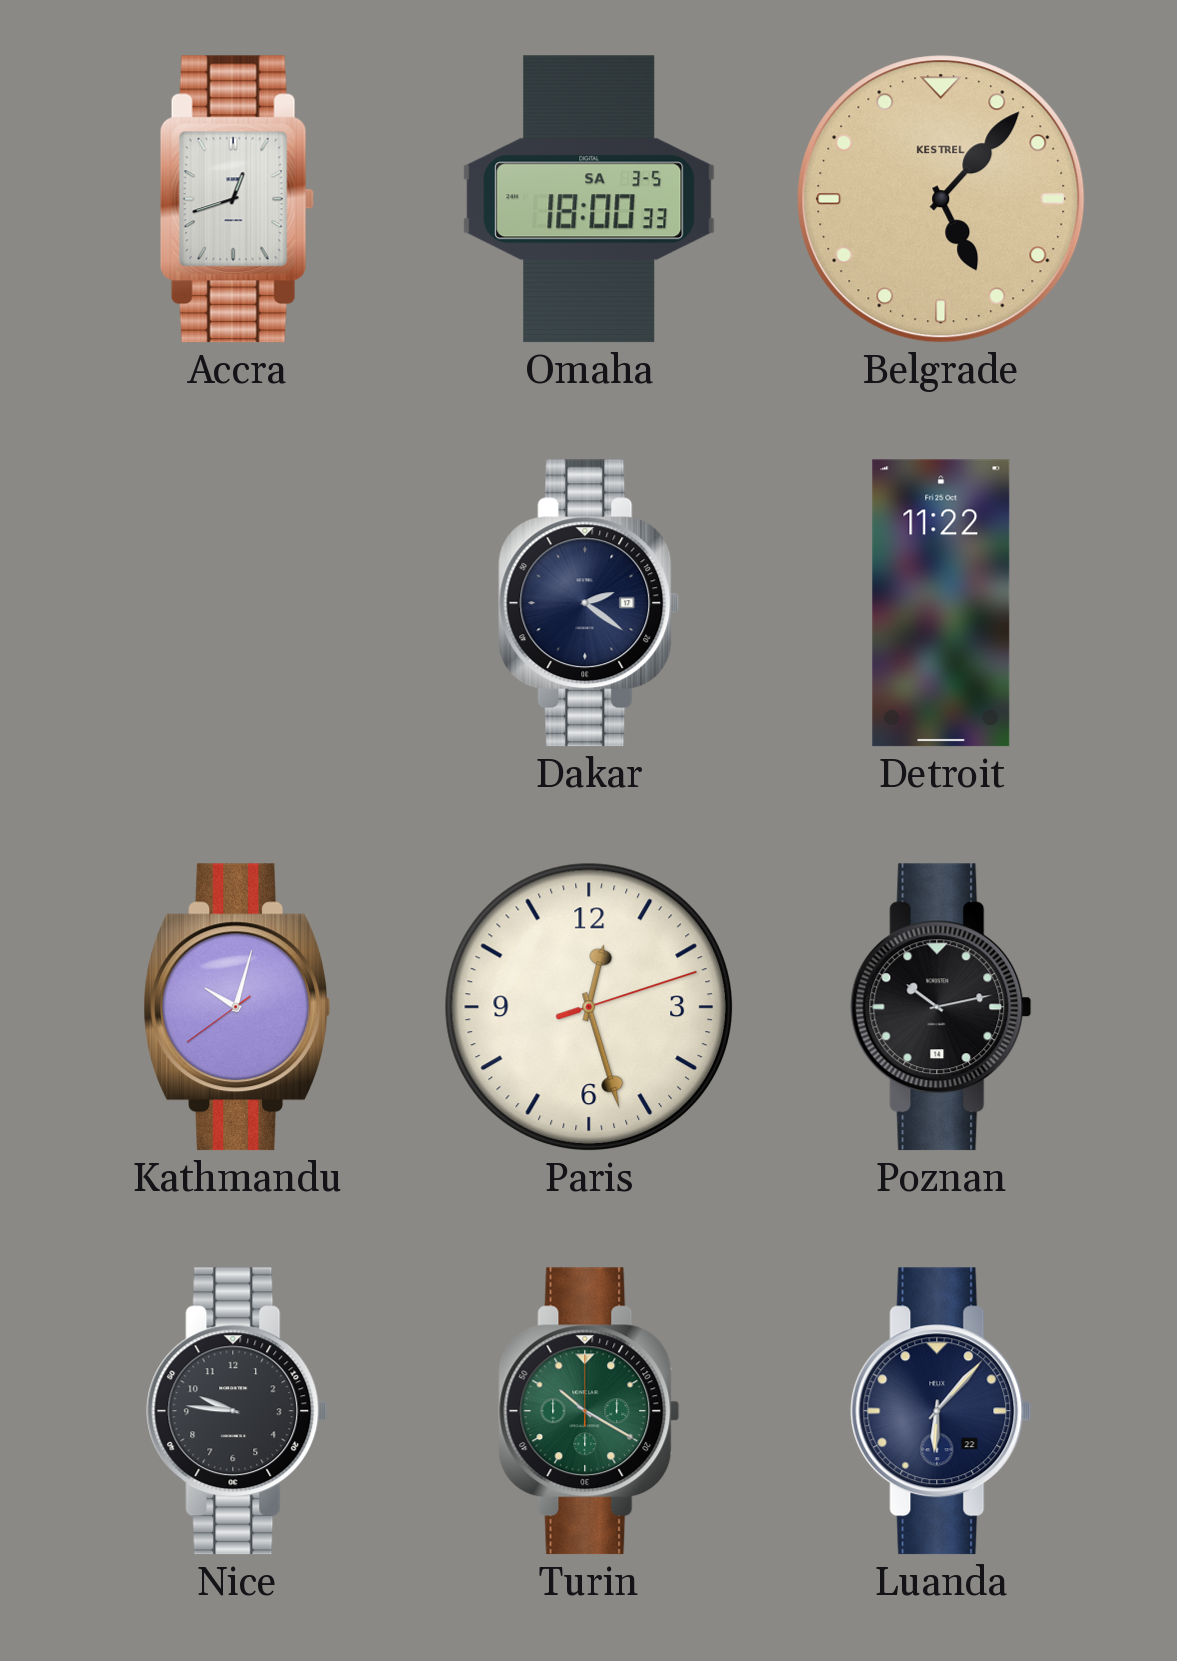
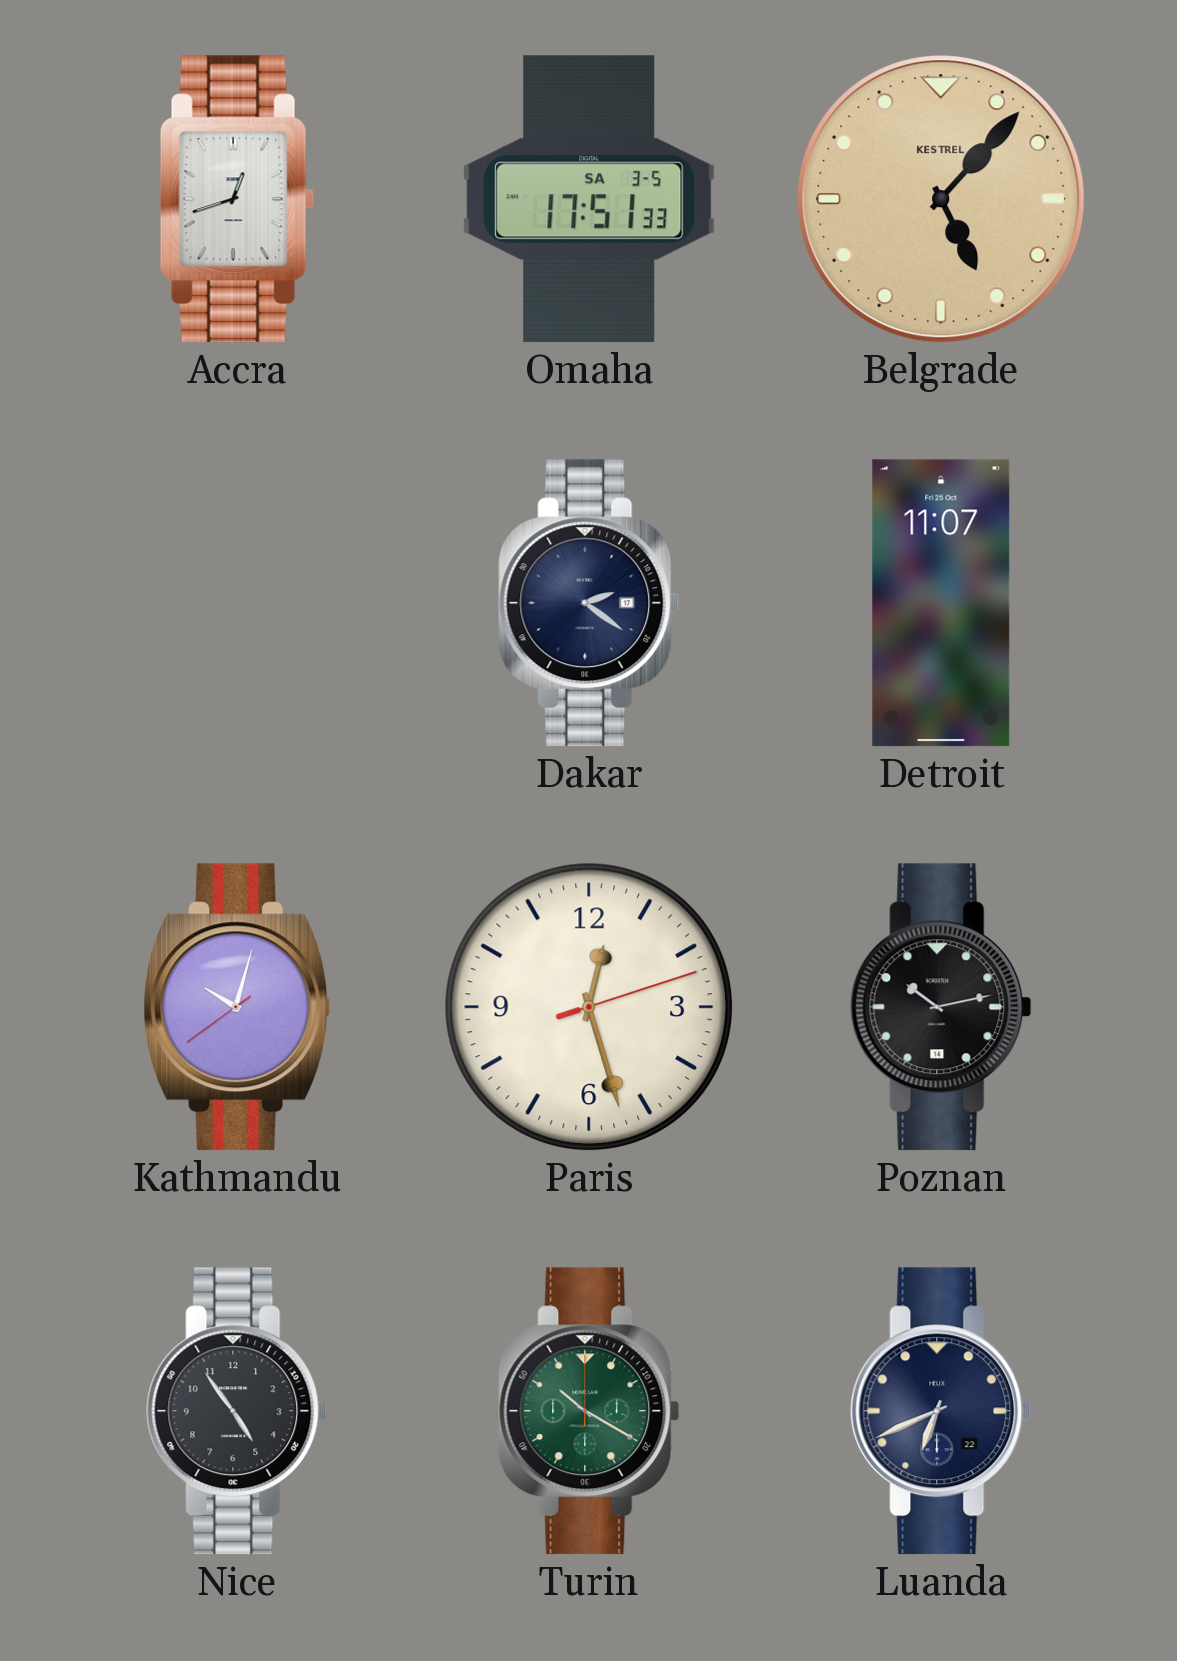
Omaha: 18:00 -> 17:51
Detroit: 11:22 -> 11:07
Nice: 9:46 -> 4:54
Luanda: 6:07 -> 6:41
